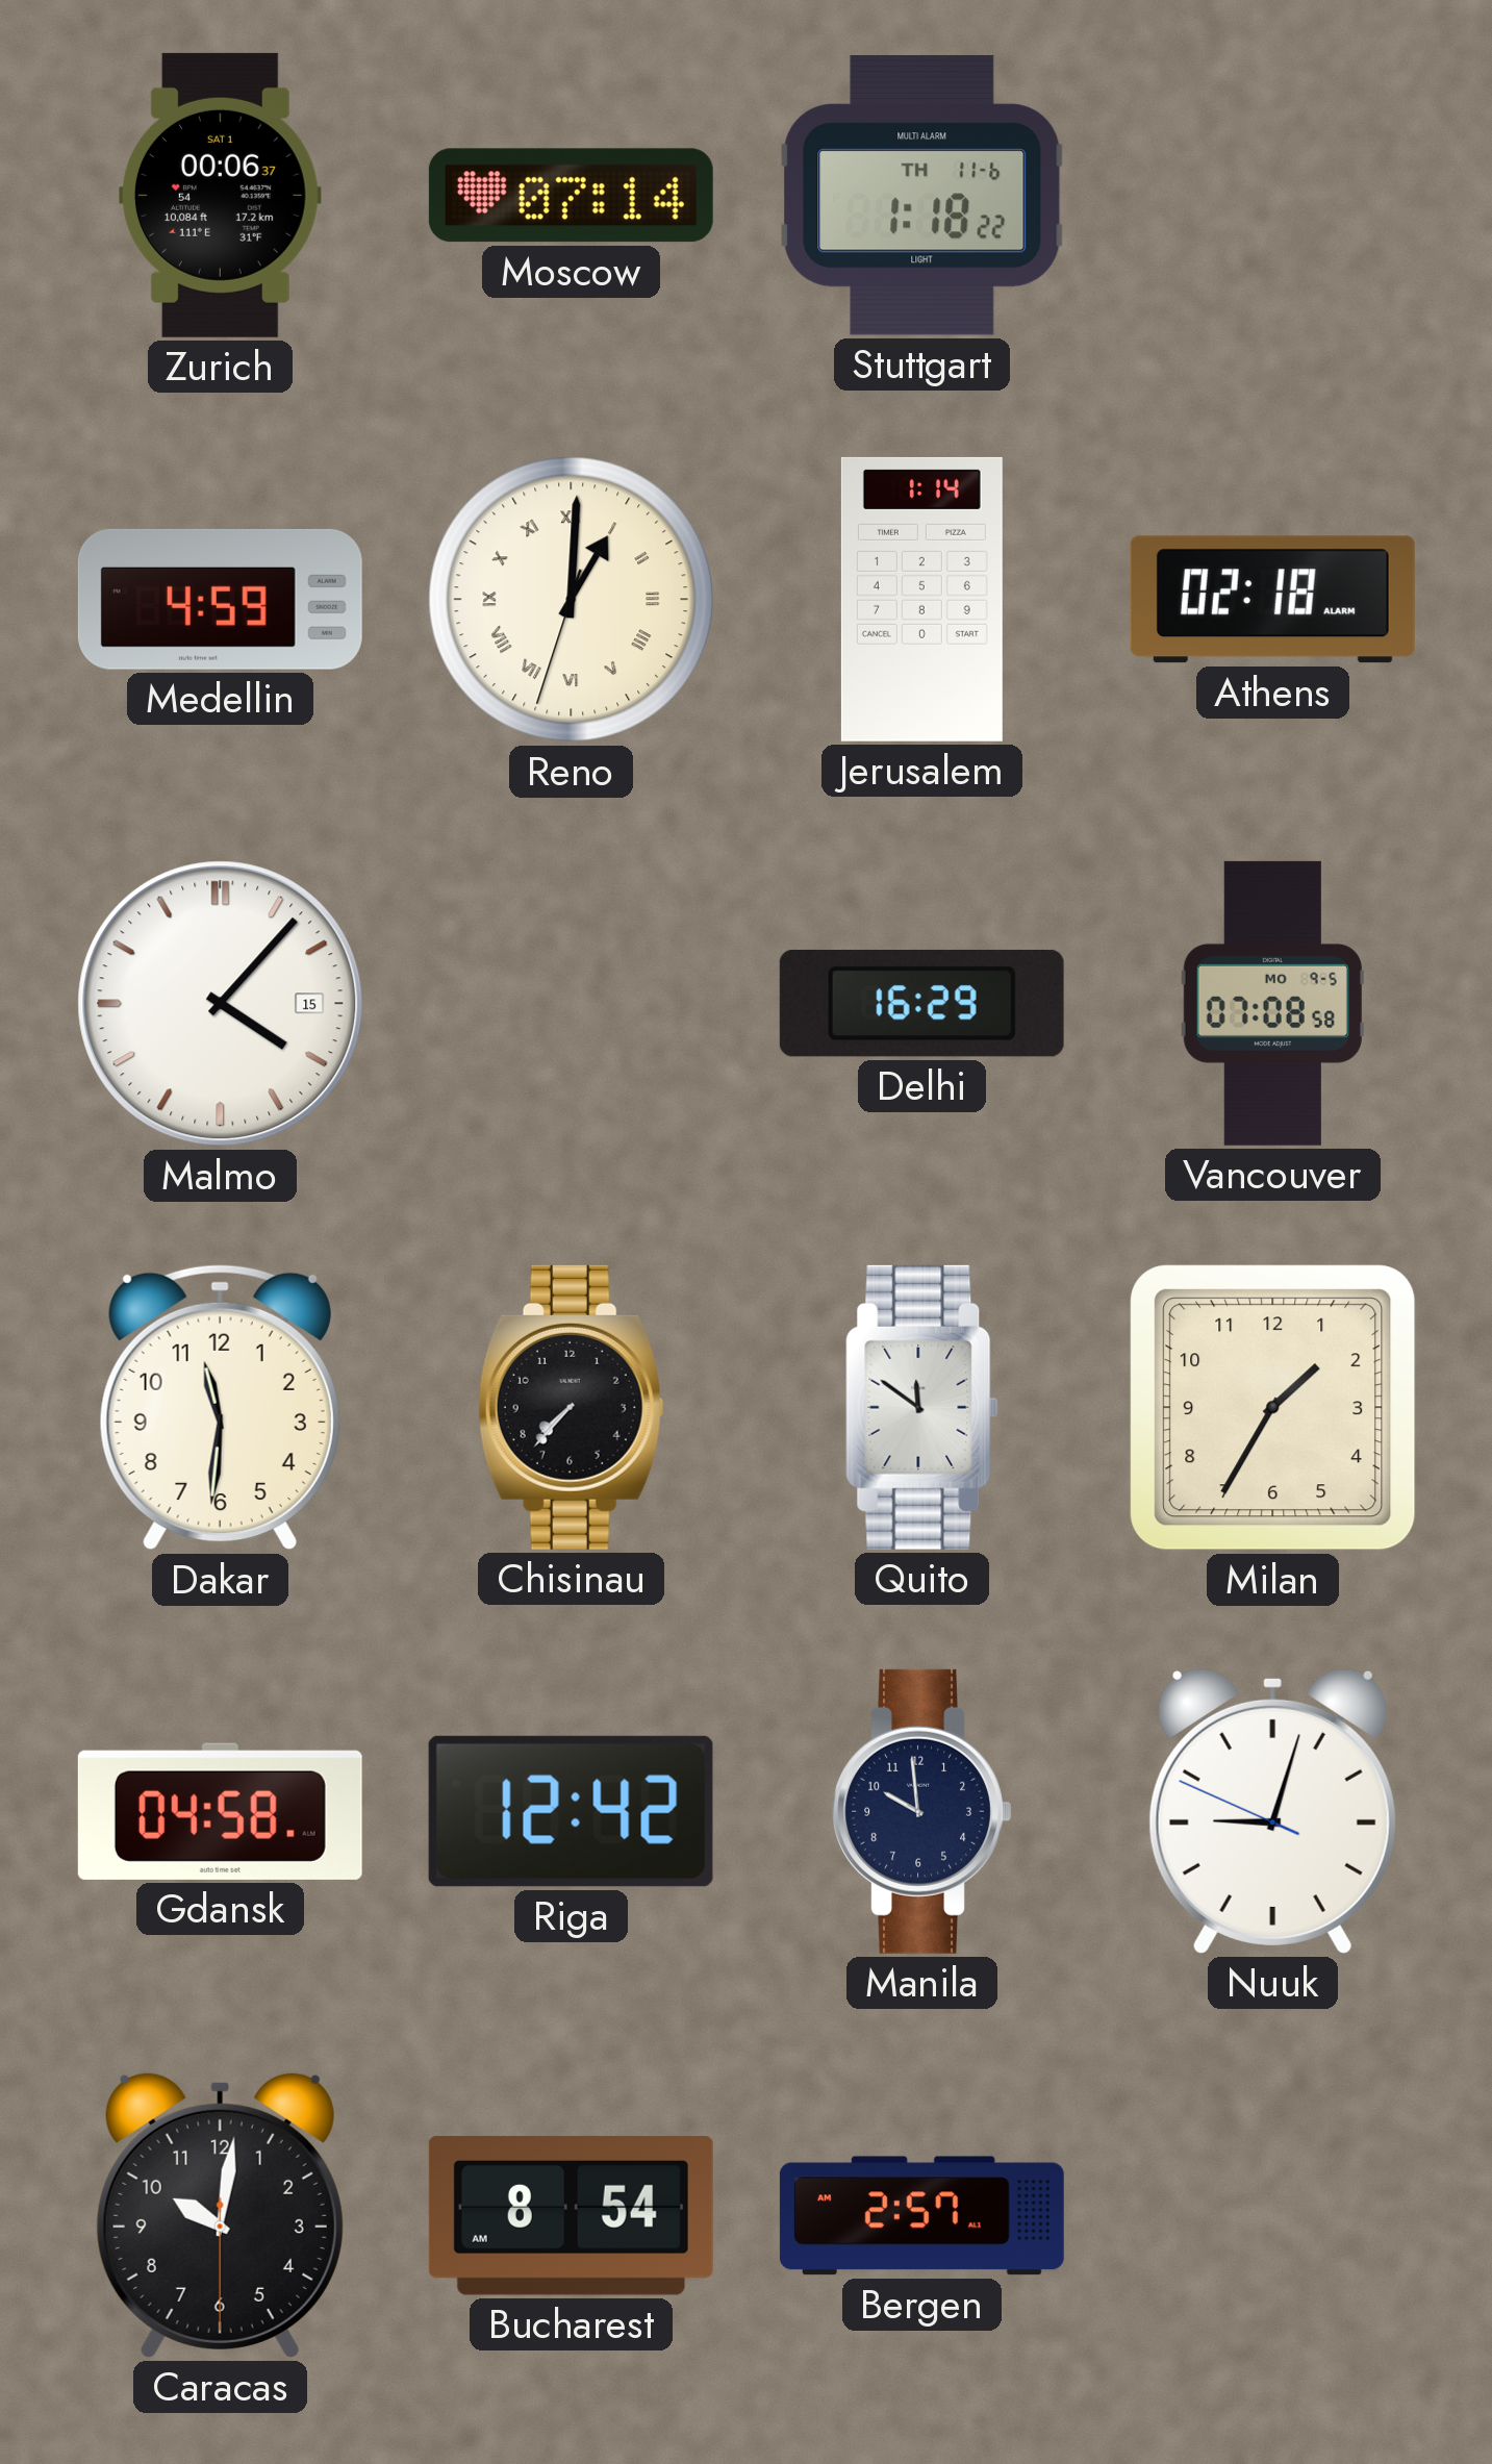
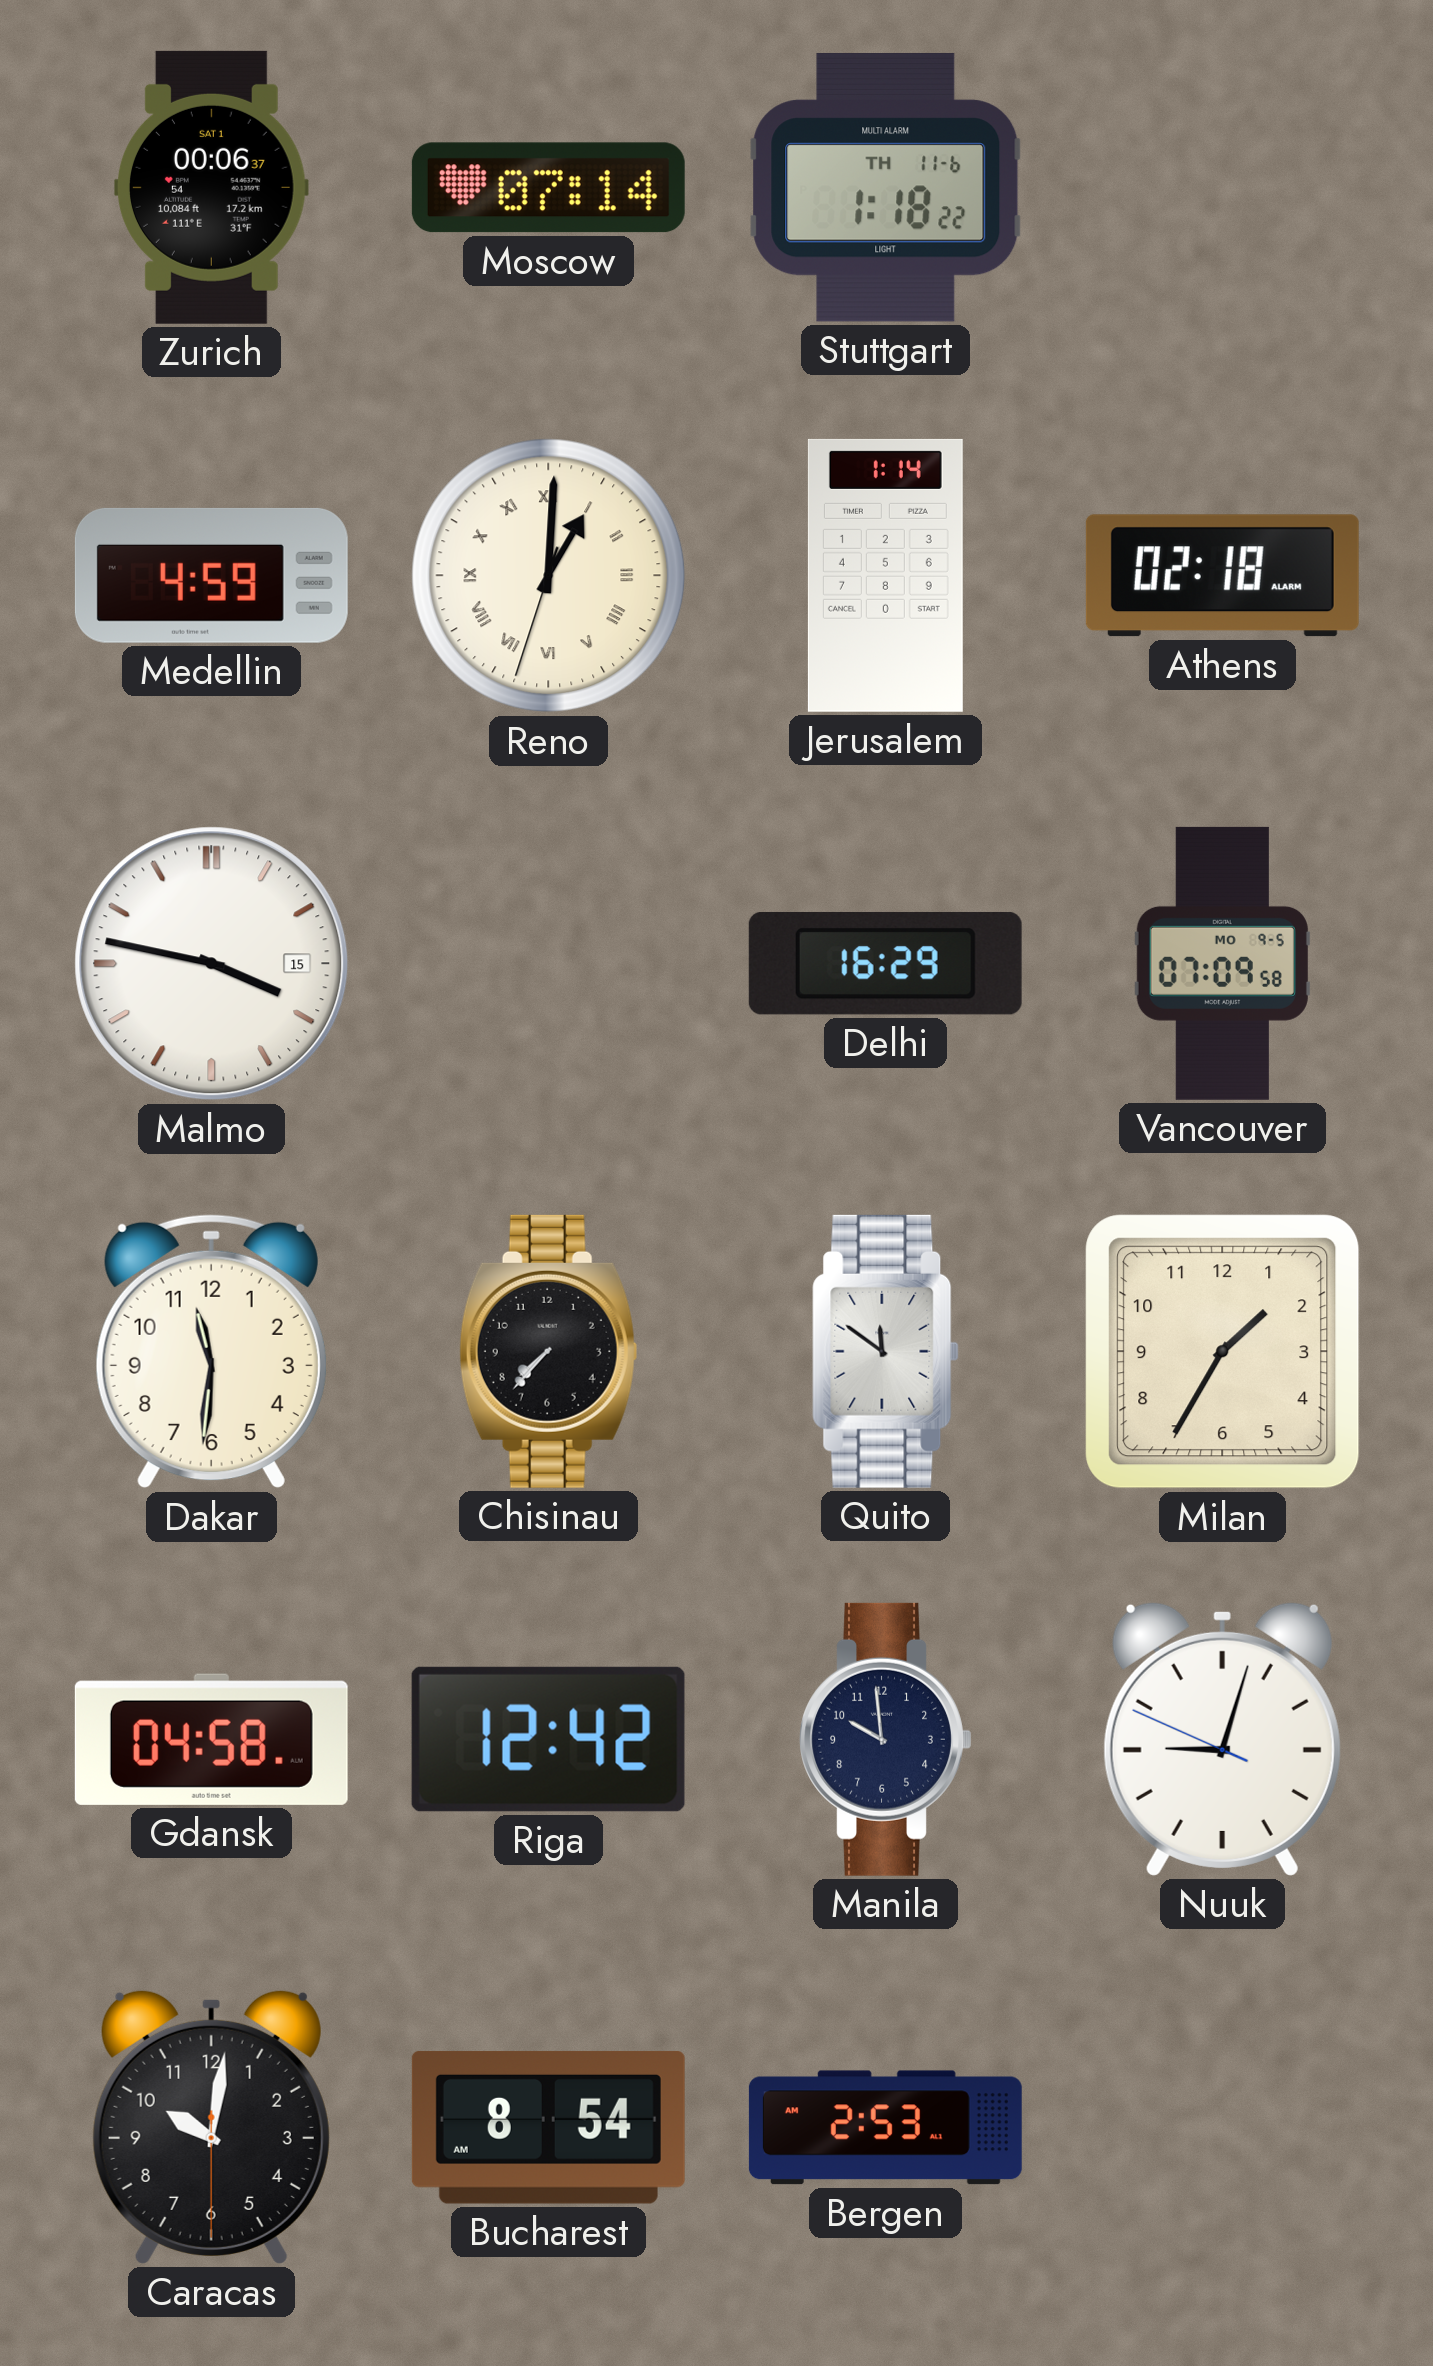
Malmo: 4:07 -> 3:47
Vancouver: 07:08 -> 07:09
Bergen: 2:57 -> 2:53
